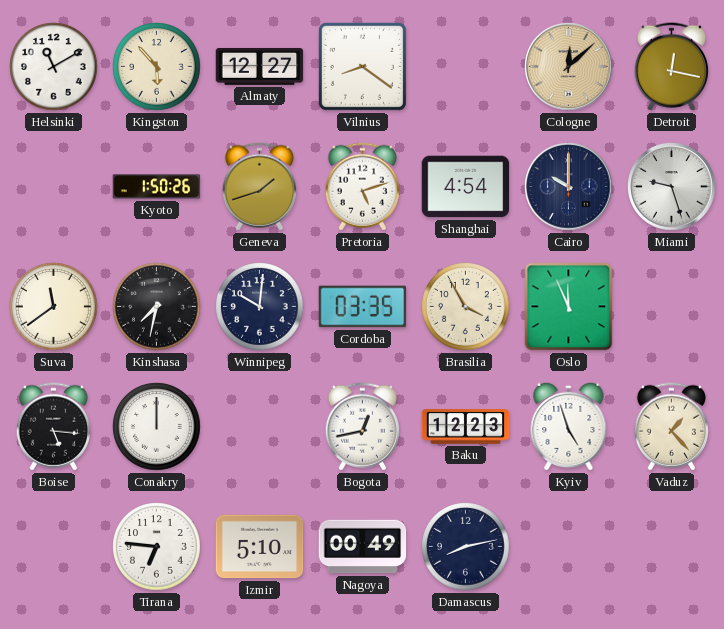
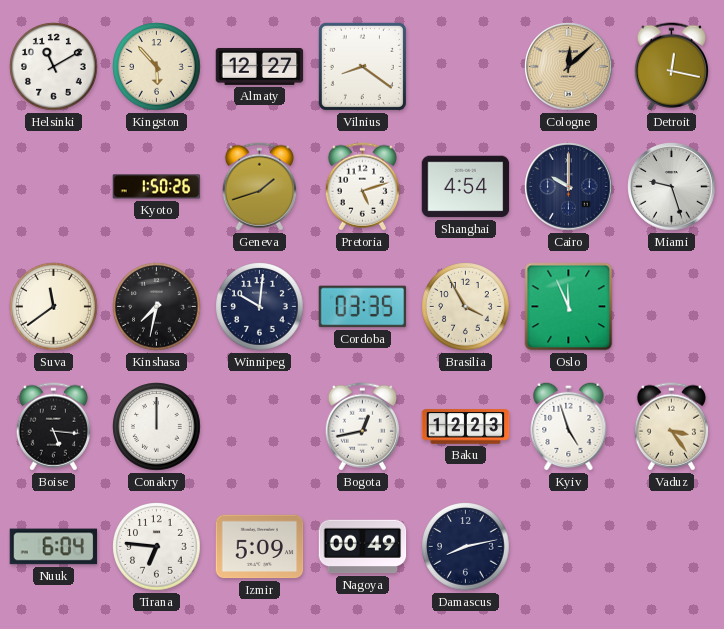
Vaduz: 1:23 -> 3:24
Nuuk: none -> 6:04
Izmir: 5:10 -> 5:09
